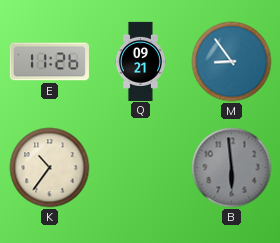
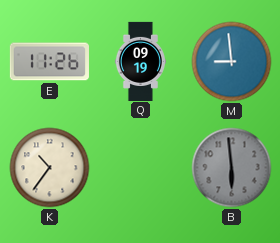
Q: 09:21 -> 09:19
M: 8:54 -> 8:59
